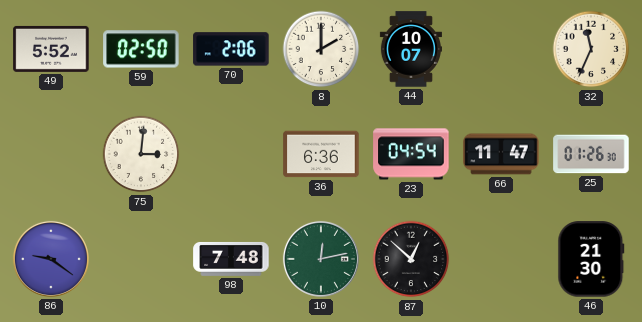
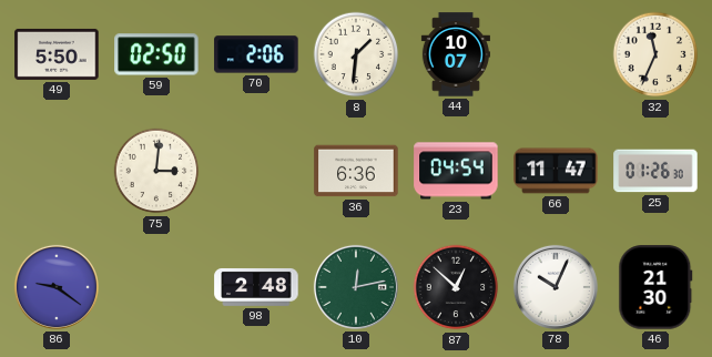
49: 5:52 -> 5:50
8: 2:00 -> 1:31
98: 7:48 -> 2:48
78: none -> 10:04
